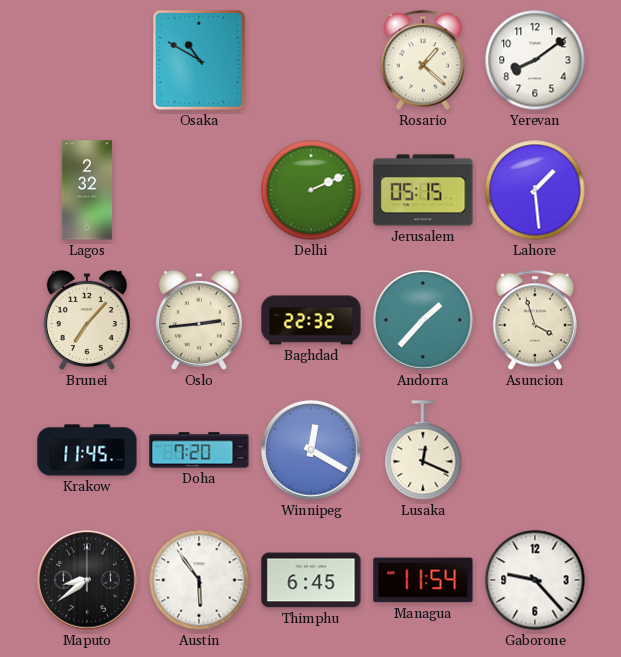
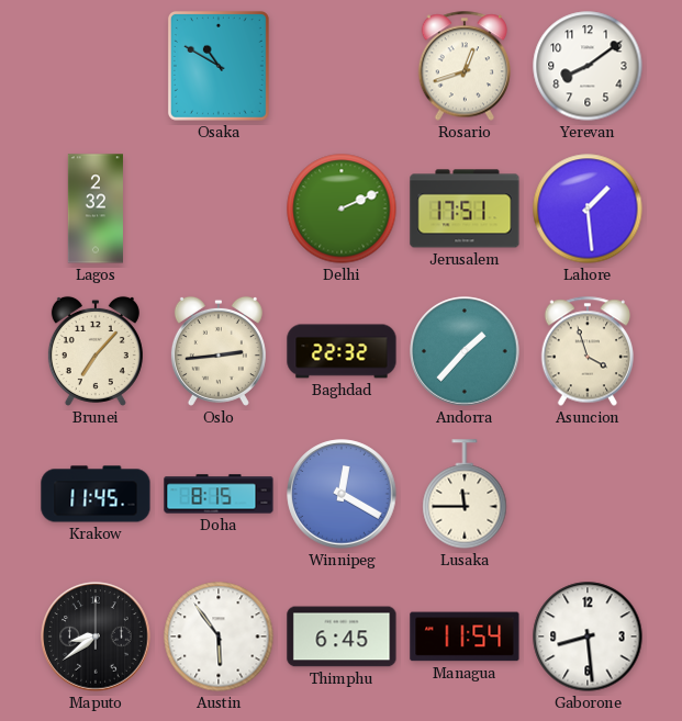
Rosario: 1:22 -> 12:42
Jerusalem: 05:15 -> 17:51
Doha: 7:20 -> 8:15
Lusaka: 12:19 -> 11:45
Gaborone: 9:23 -> 8:29
